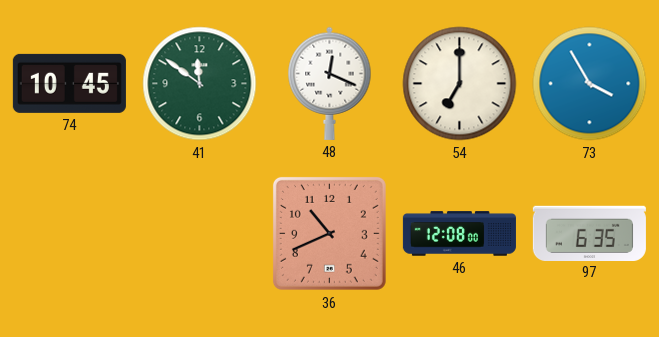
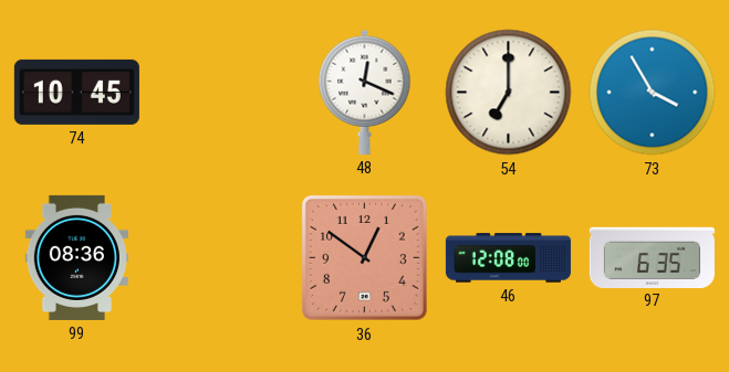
41: 11:51 -> none
99: none -> 08:36
36: 10:41 -> 12:51
